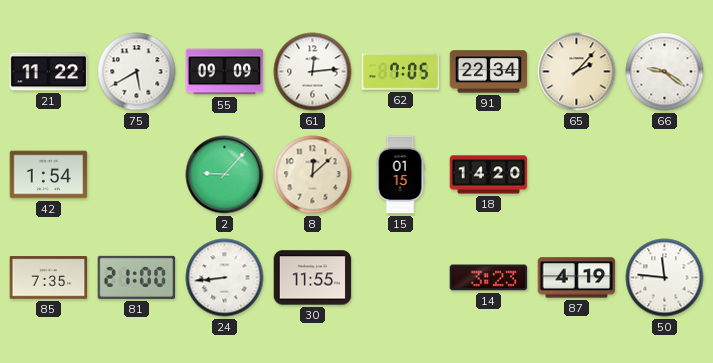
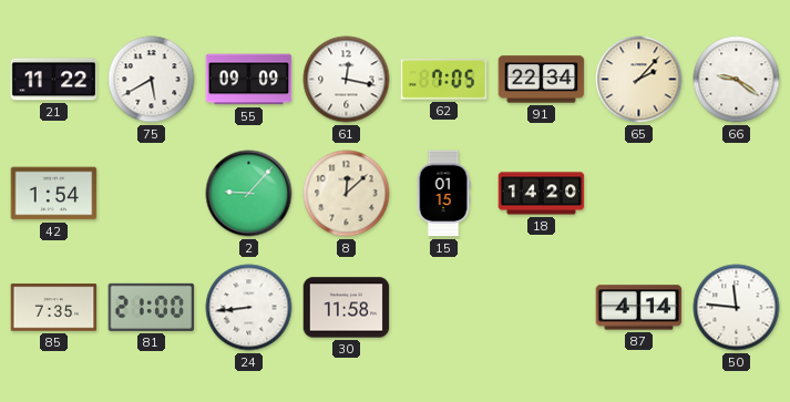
61: 12:14 -> 12:17
30: 11:55 -> 11:58
14: 3:23 -> none
87: 4:19 -> 4:14
